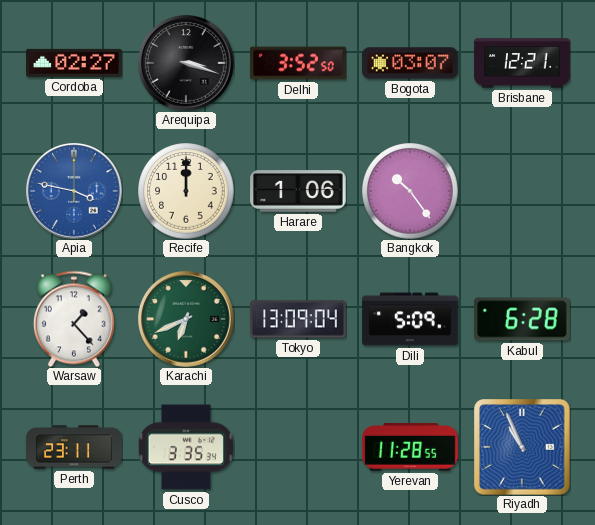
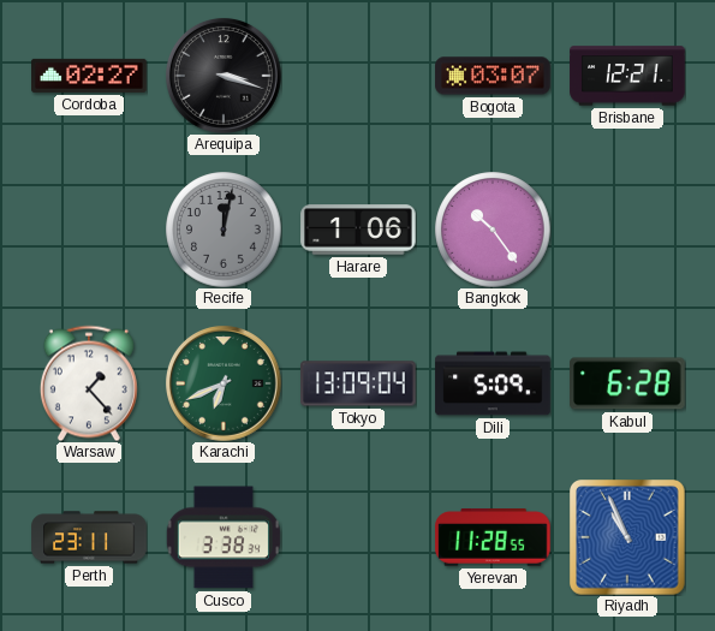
Delhi: 3:52 -> none
Apia: 3:47 -> none
Recife: 12:00 -> 12:02
Recife dial: cream -> grey
Cusco: 3:35 -> 3:38
